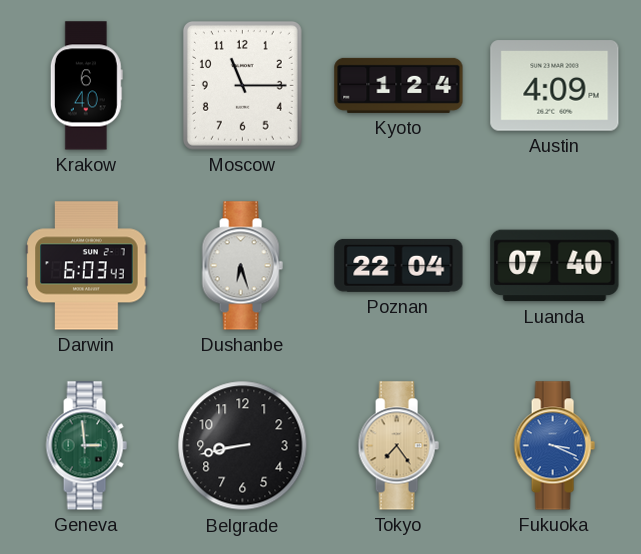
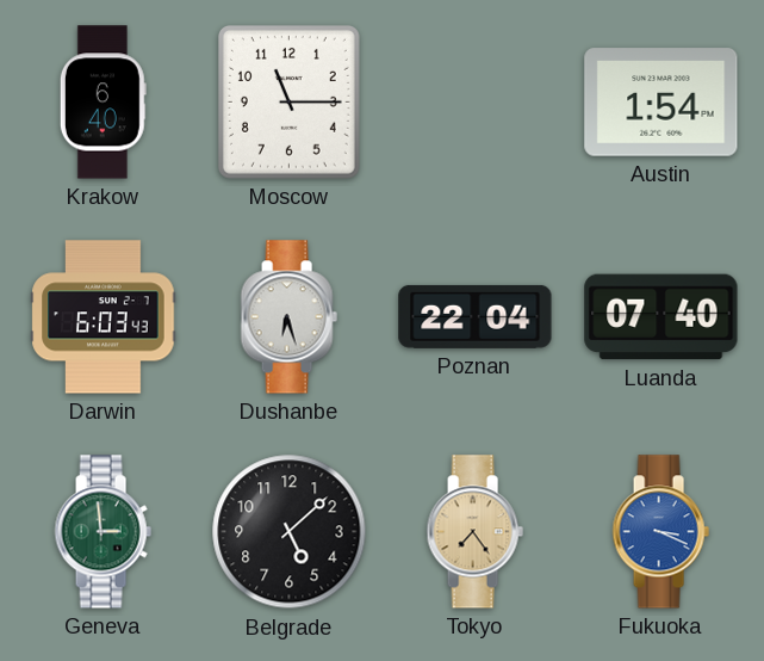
Kyoto: 1:24 -> none
Austin: 4:09 -> 1:54
Belgrade: 8:43 -> 5:08
